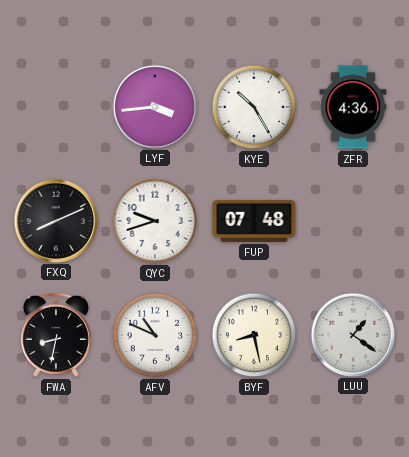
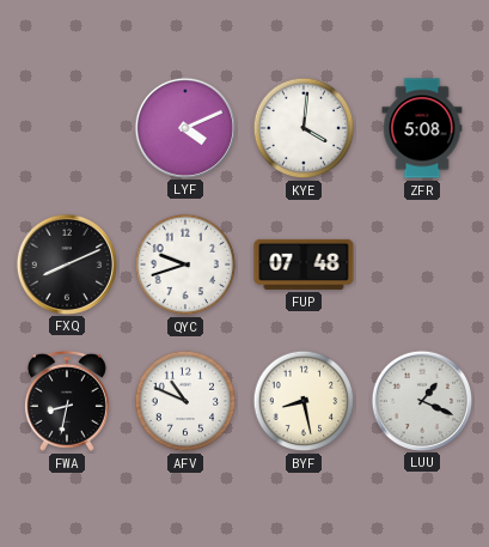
LYF: 3:44 -> 4:11
KYE: 10:25 -> 4:01
ZFR: 4:36 -> 5:08
LUU: 1:21 -> 1:19
